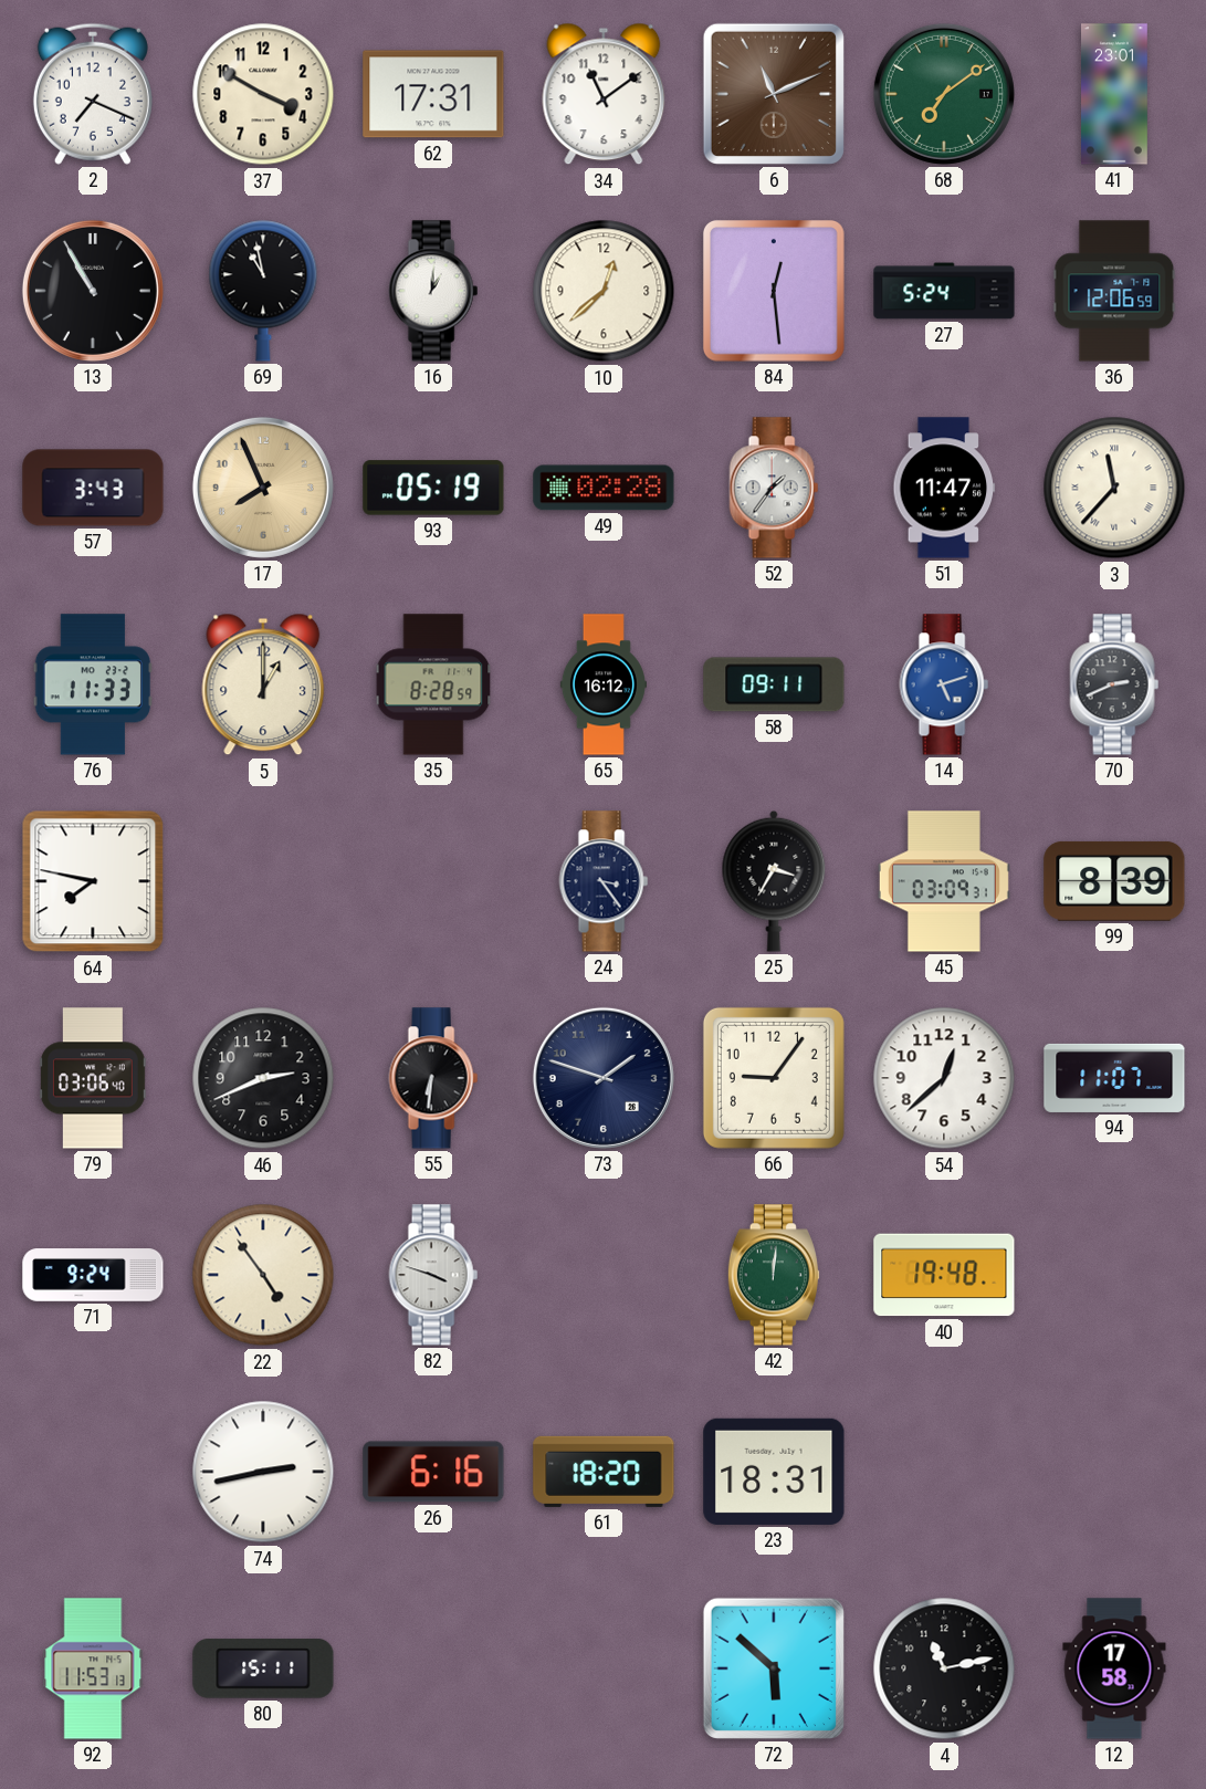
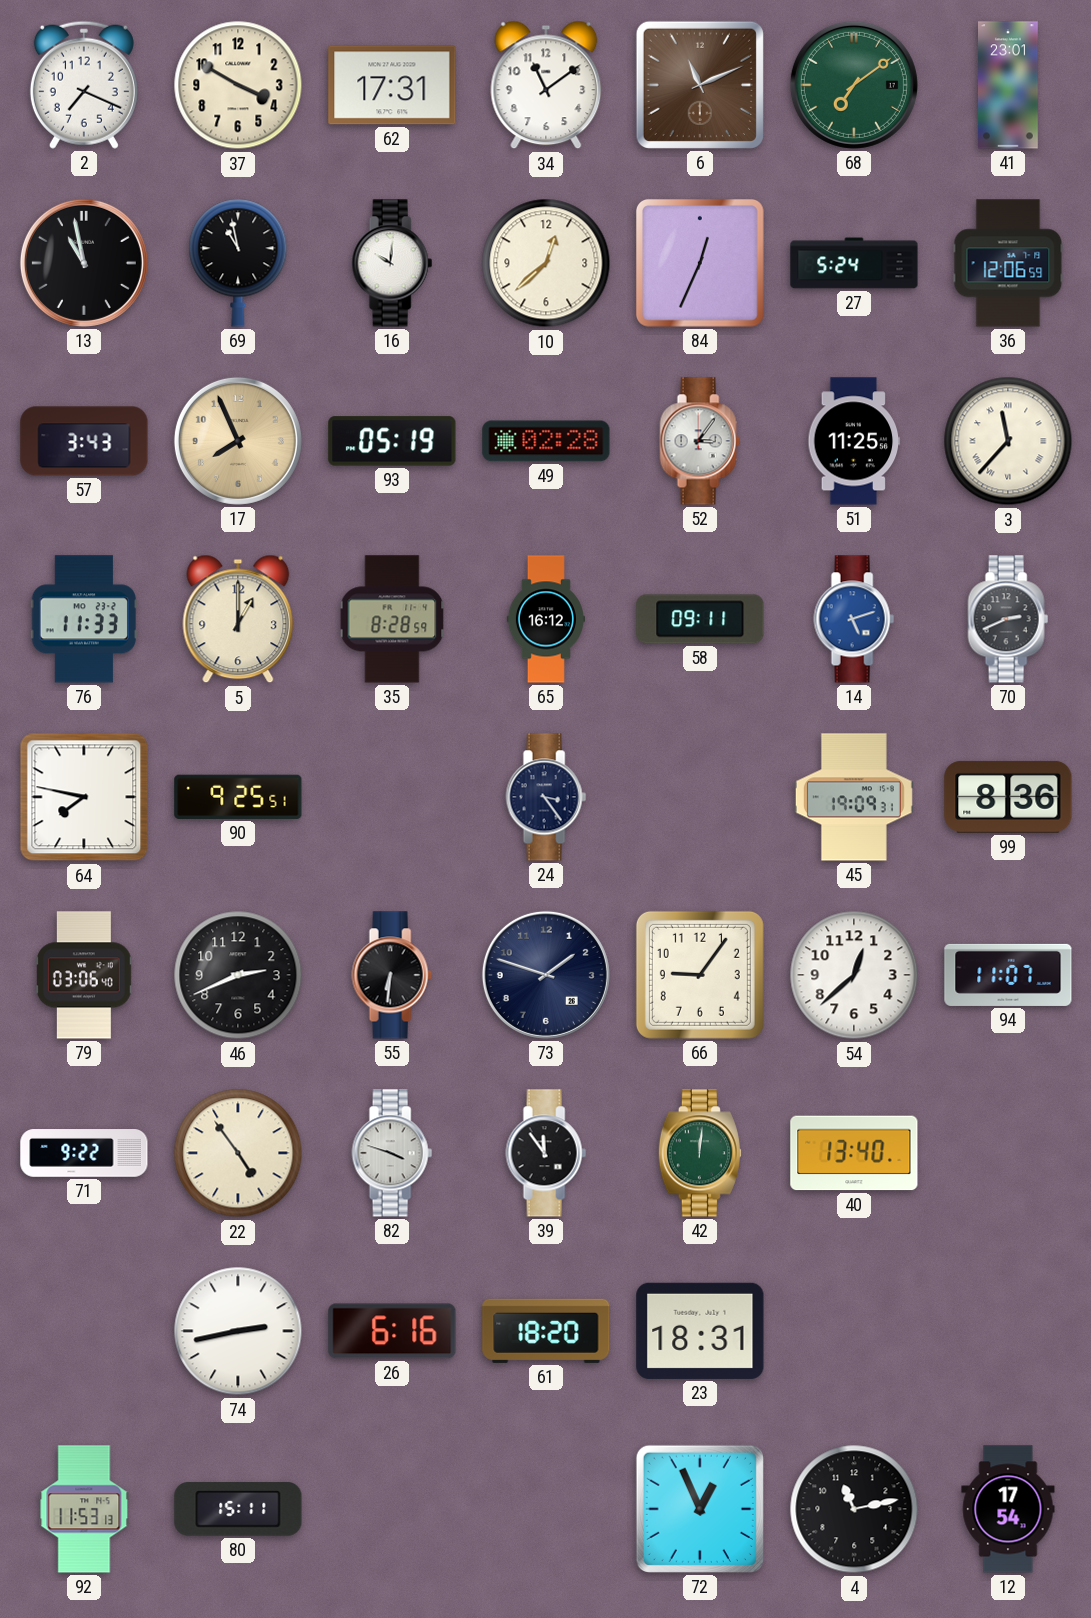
13: 10:55 -> 10:58
16: 1:01 -> 10:01
84: 12:29 -> 12:34
52: 1:36 -> 3:06
51: 11:47 -> 11:25
90: none -> 9:25
25: 3:35 -> none
45: 03:09 -> 19:09
99: 8:39 -> 8:36
71: 9:24 -> 9:22
39: none -> 11:54
40: 19:48 -> 13:40
72: 5:52 -> 12:56
12: 17:58 -> 17:54
